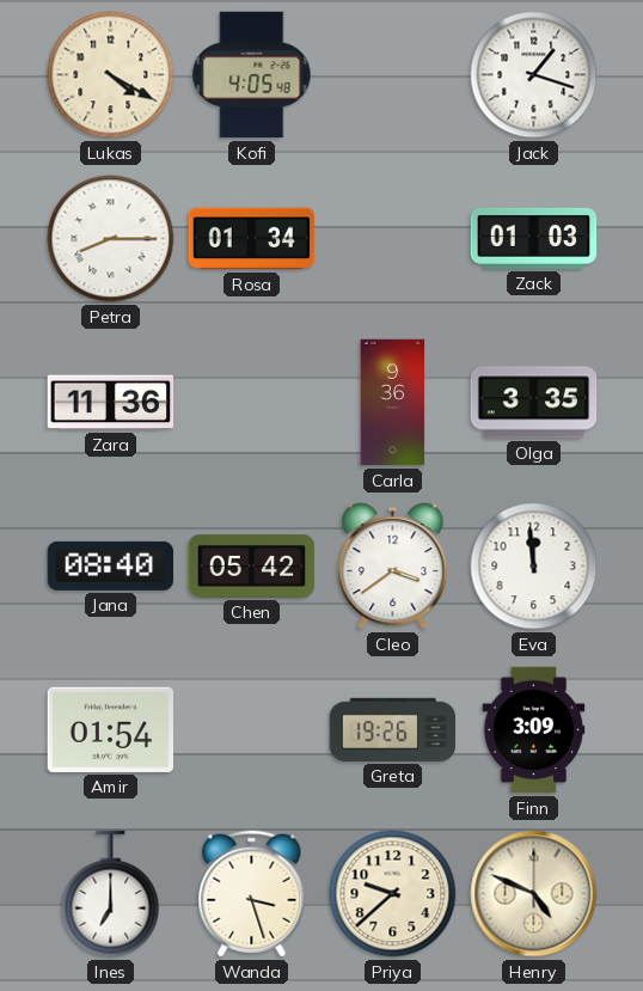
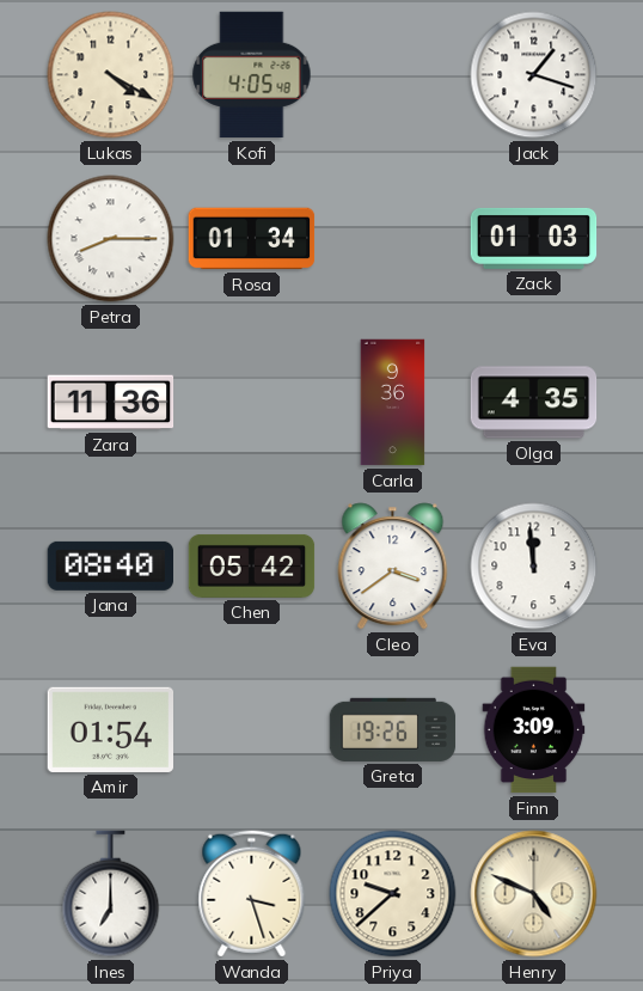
Olga: 3:35 -> 4:35
